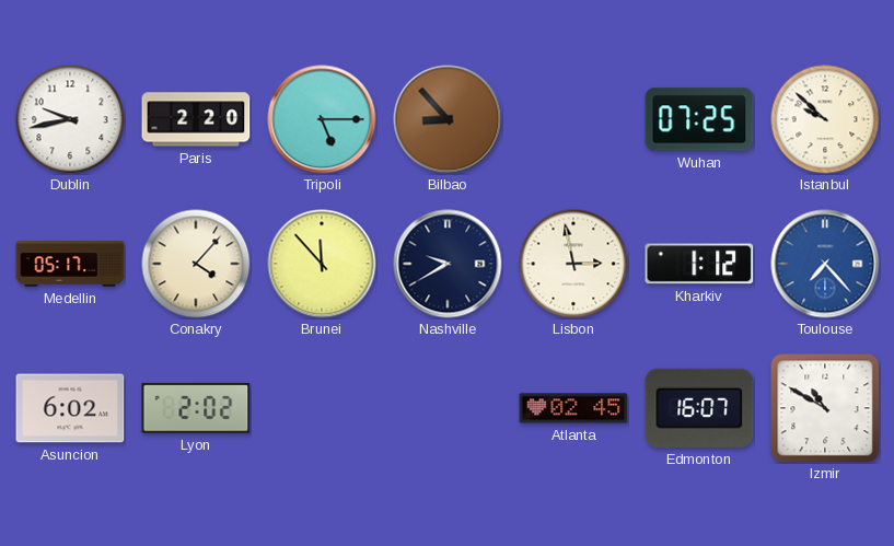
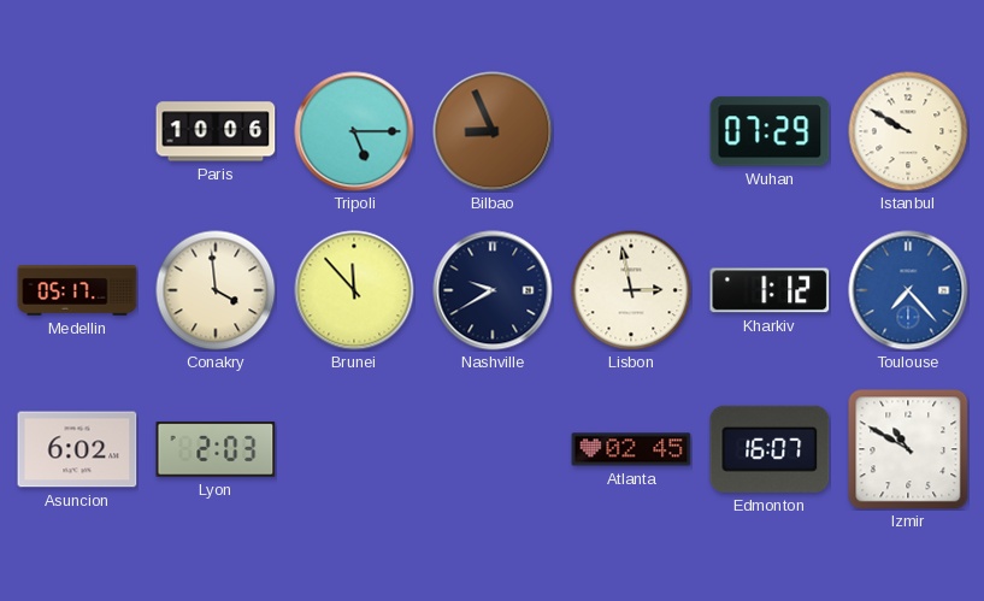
Dublin: 9:43 -> none
Paris: 2:20 -> 10:06
Bilbao: 8:53 -> 8:56
Wuhan: 07:25 -> 07:29
Istanbul: 9:52 -> 9:50
Conakry: 4:07 -> 3:59
Lyon: 2:02 -> 2:03
